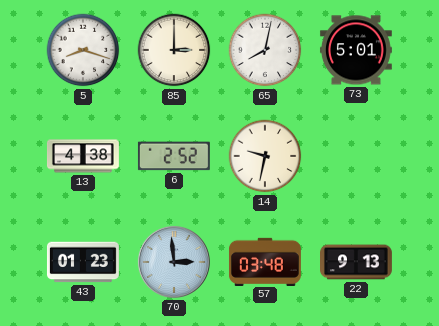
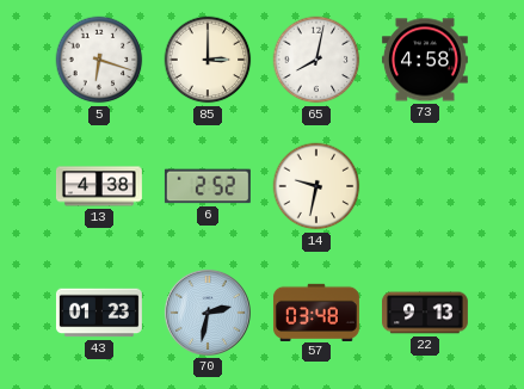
5: 8:18 -> 6:18
73: 5:01 -> 4:58
70: 2:59 -> 2:32
